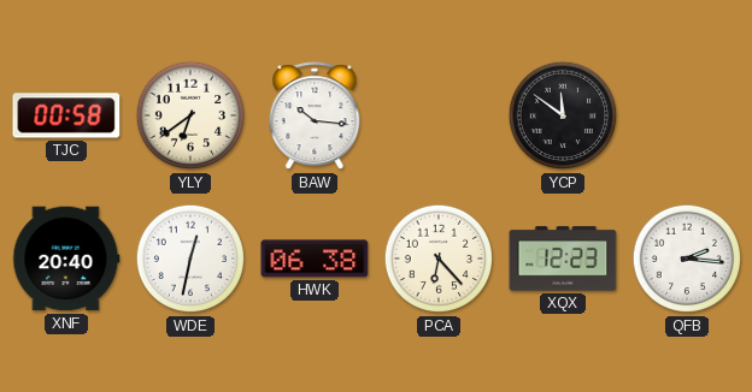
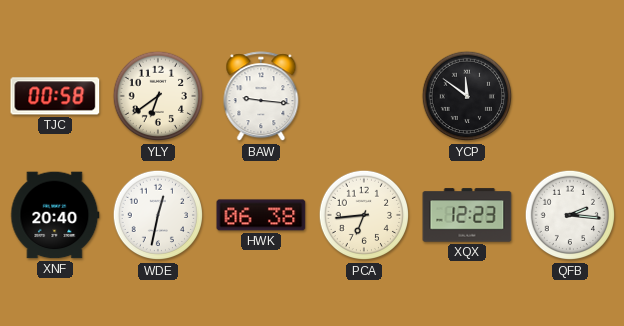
BAW: 10:16 -> 9:16
PCA: 6:23 -> 6:44
